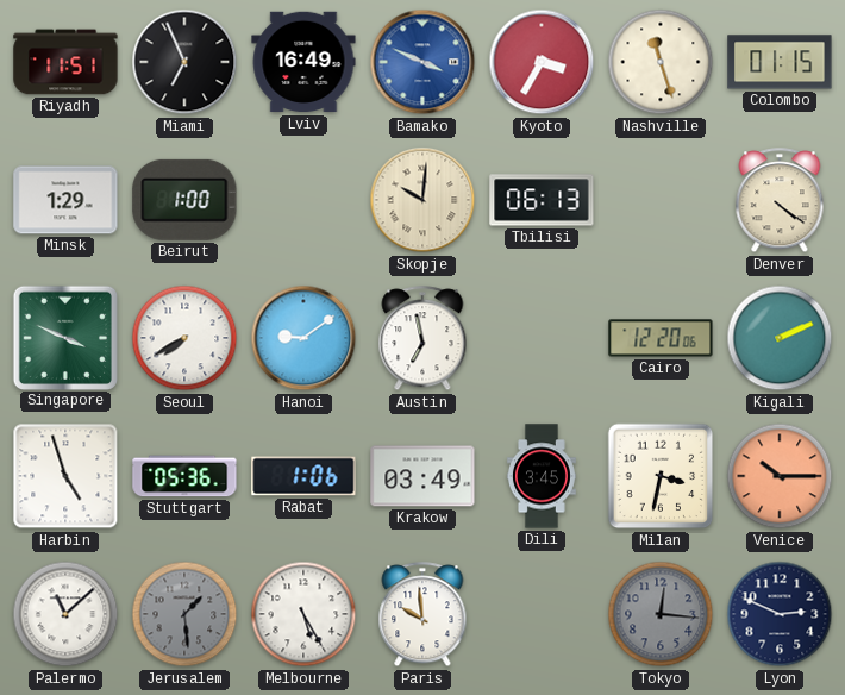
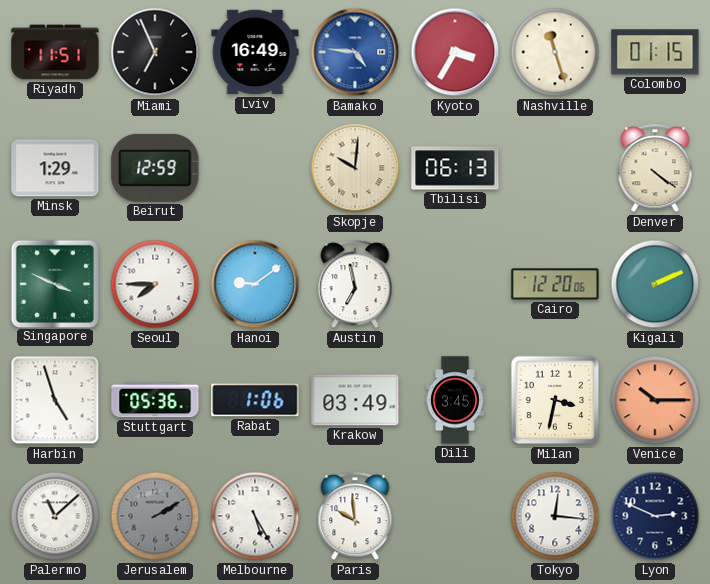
Bamako: 3:49 -> 4:46
Beirut: 1:00 -> 12:59
Seoul: 7:40 -> 7:45
Jerusalem: 1:29 -> 2:10
Tokyo dial: grey -> white
